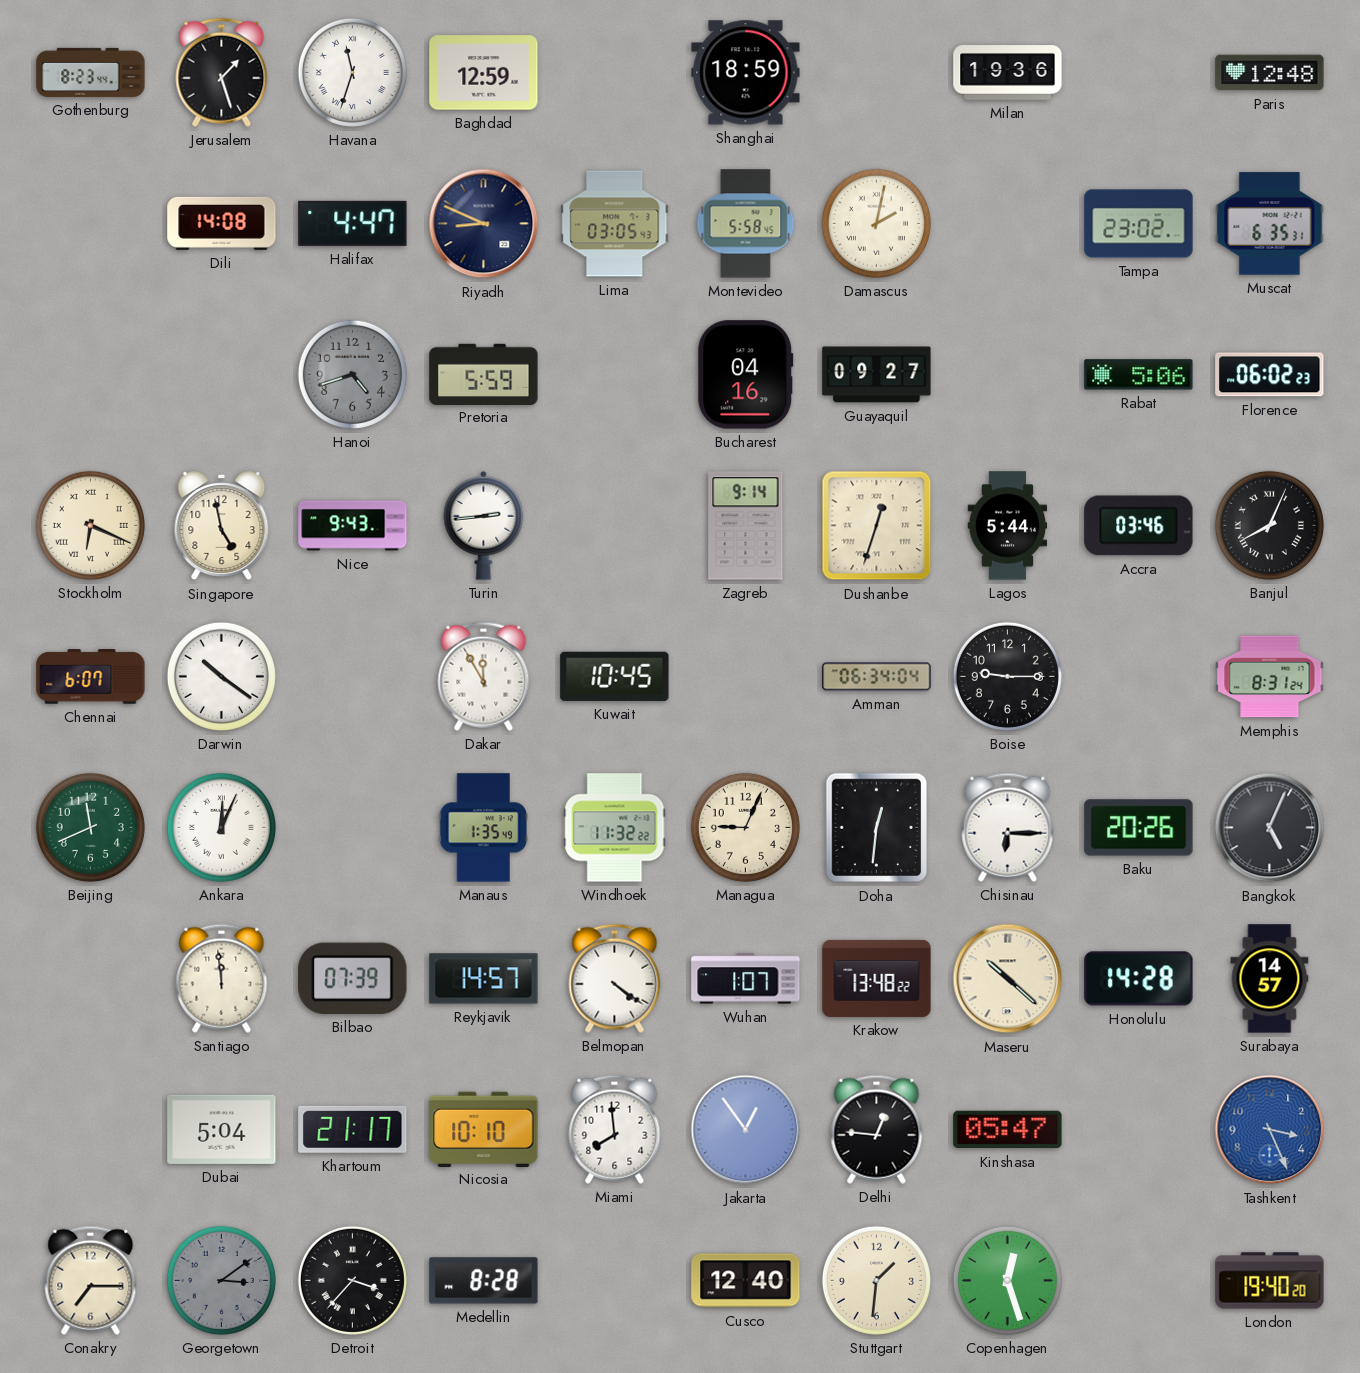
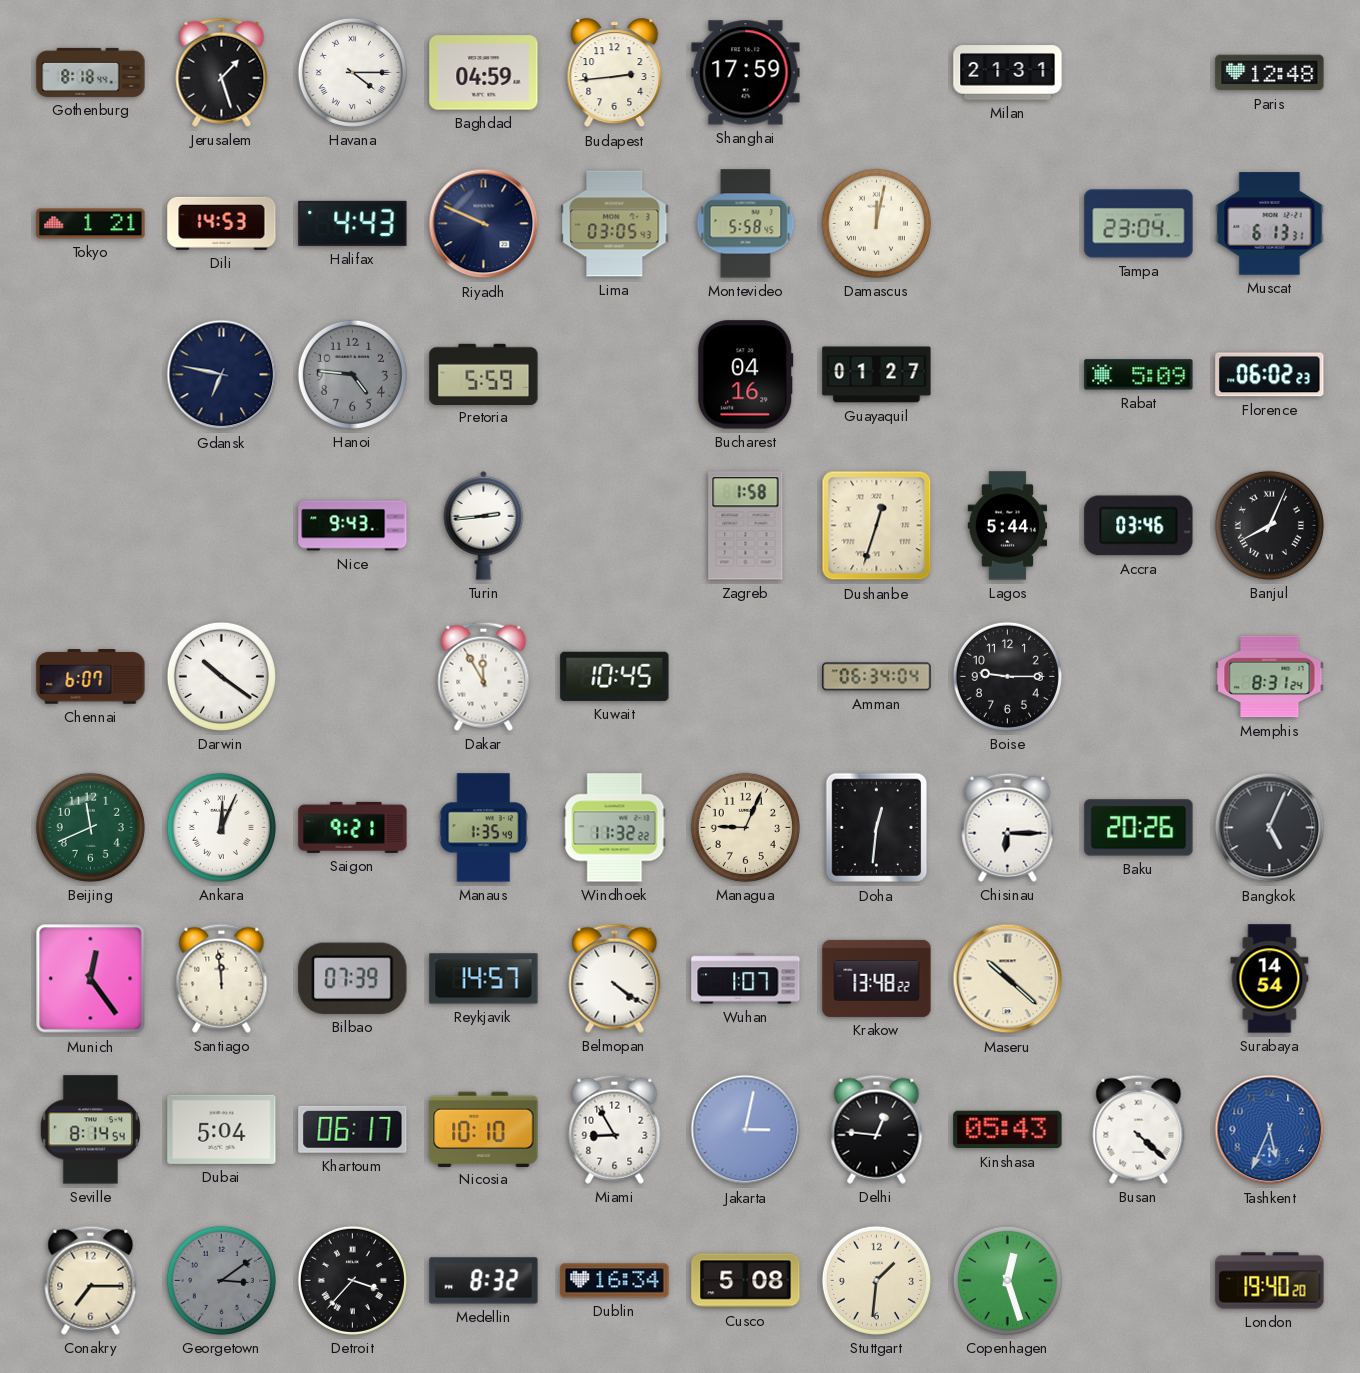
Gothenburg: 8:23 -> 8:18
Havana: 11:33 -> 4:15
Baghdad: 12:59 -> 04:59
Budapest: none -> 2:44
Shanghai: 18:59 -> 17:59
Milan: 19:36 -> 21:31
Tokyo: none -> 1:21
Dili: 14:08 -> 14:53
Halifax: 4:47 -> 4:43
Riyadh: 8:49 -> 9:49
Damascus: 2:02 -> 12:02
Tampa: 23:02 -> 23:04
Muscat: 6:35 -> 6:13
Gdansk: none -> 6:47
Hanoi: 4:42 -> 4:46
Guayaquil: 09:27 -> 01:27
Rabat: 5:06 -> 5:09
Stockholm: 6:19 -> none
Singapore: 4:58 -> none
Zagreb: 9:14 -> 1:58
Saigon: none -> 9:21
Munich: none -> 12:24
Honolulu: 14:28 -> none
Surabaya: 14:57 -> 14:54
Seville: none -> 8:14
Khartoum: 21:17 -> 06:17
Miami: 7:59 -> 8:55
Jakarta: 12:54 -> 3:02
Kinshasa: 05:47 -> 05:43
Busan: none -> 4:22
Tashkent: 3:26 -> 5:34
Medellin: 8:28 -> 8:32
Dublin: none -> 16:34
Cusco: 12:40 -> 5:08
